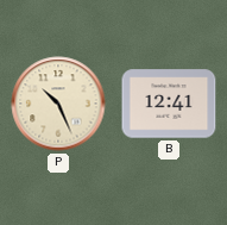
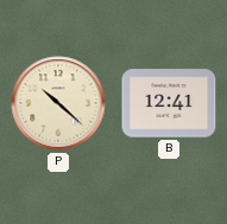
P: 10:26 -> 10:22
